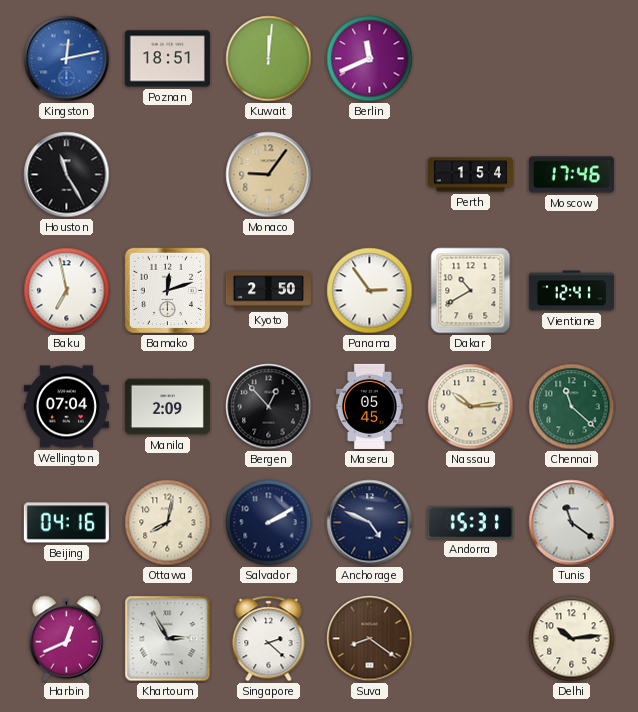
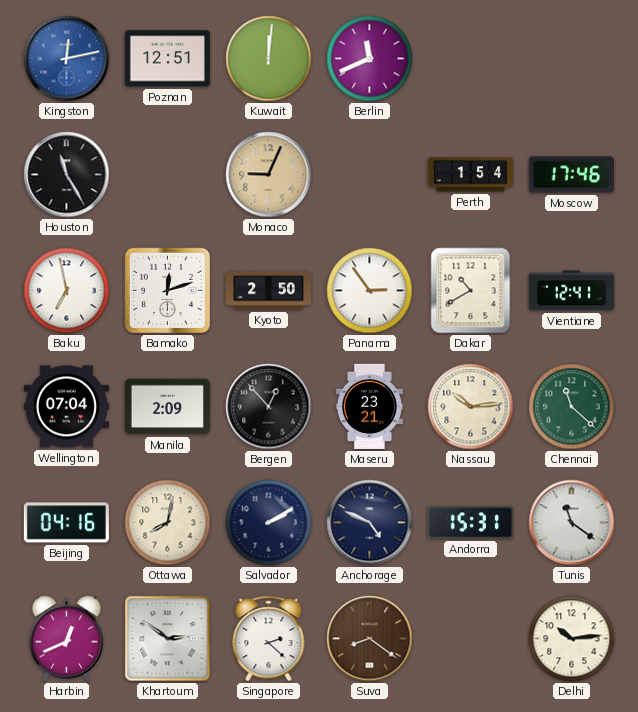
Poznan: 18:51 -> 12:51
Monaco: 9:06 -> 9:04
Maseru: 05:45 -> 23:21
Khartoum: 2:55 -> 2:51
